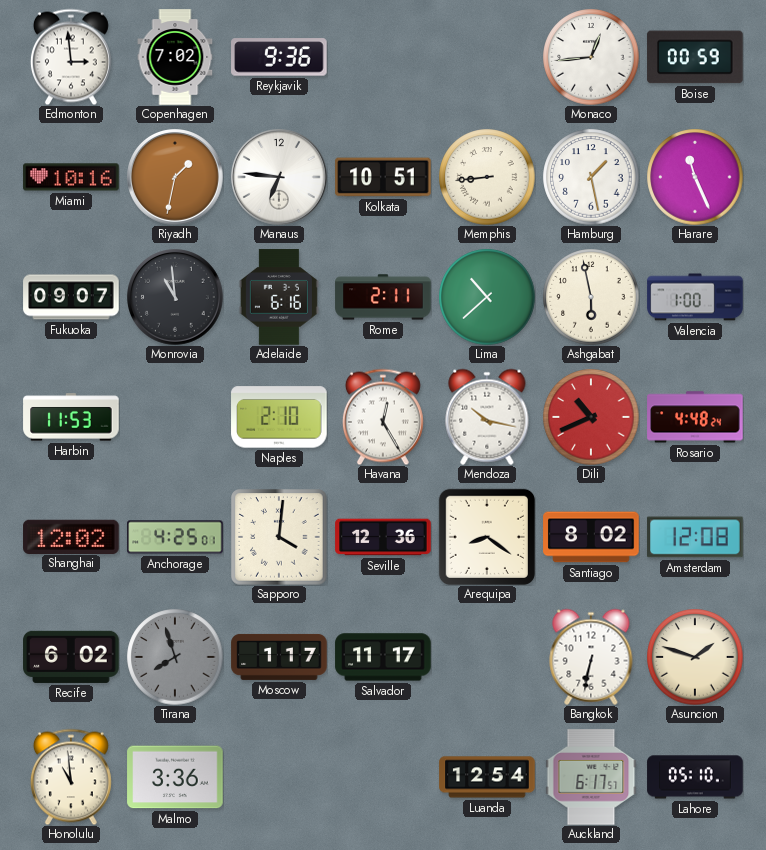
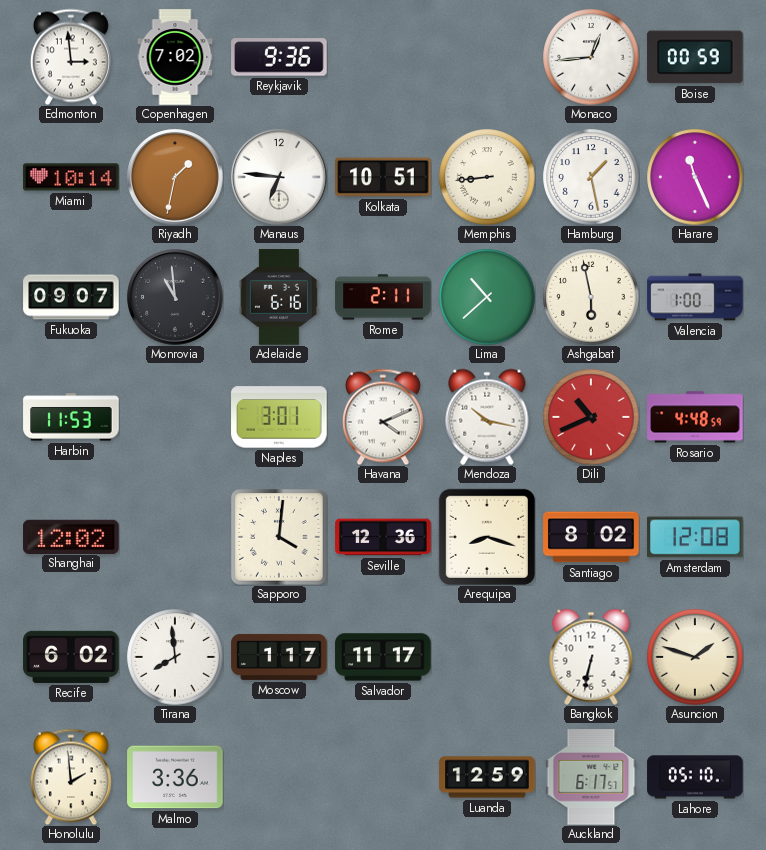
Miami: 10:16 -> 10:14
Naples: 2:10 -> 3:01
Havana: 12:25 -> 4:11
Rosario: 4:48:24 -> 4:48:59
Anchorage: 4:25 -> none
Arequipa: 8:21 -> 8:18
Tirana: 7:57 -> 7:59
Tirana dial: grey -> white
Honolulu: 10:59 -> 1:59
Luanda: 12:54 -> 12:59
